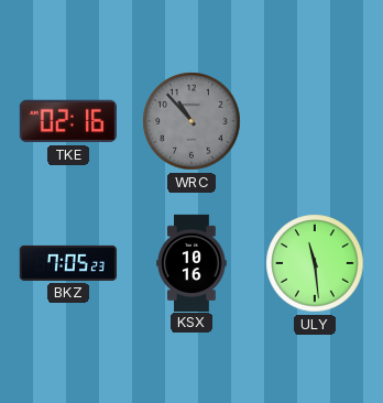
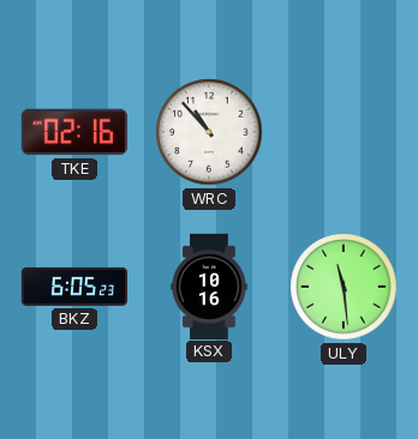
WRC dial: grey -> white
BKZ: 7:05 -> 6:05
